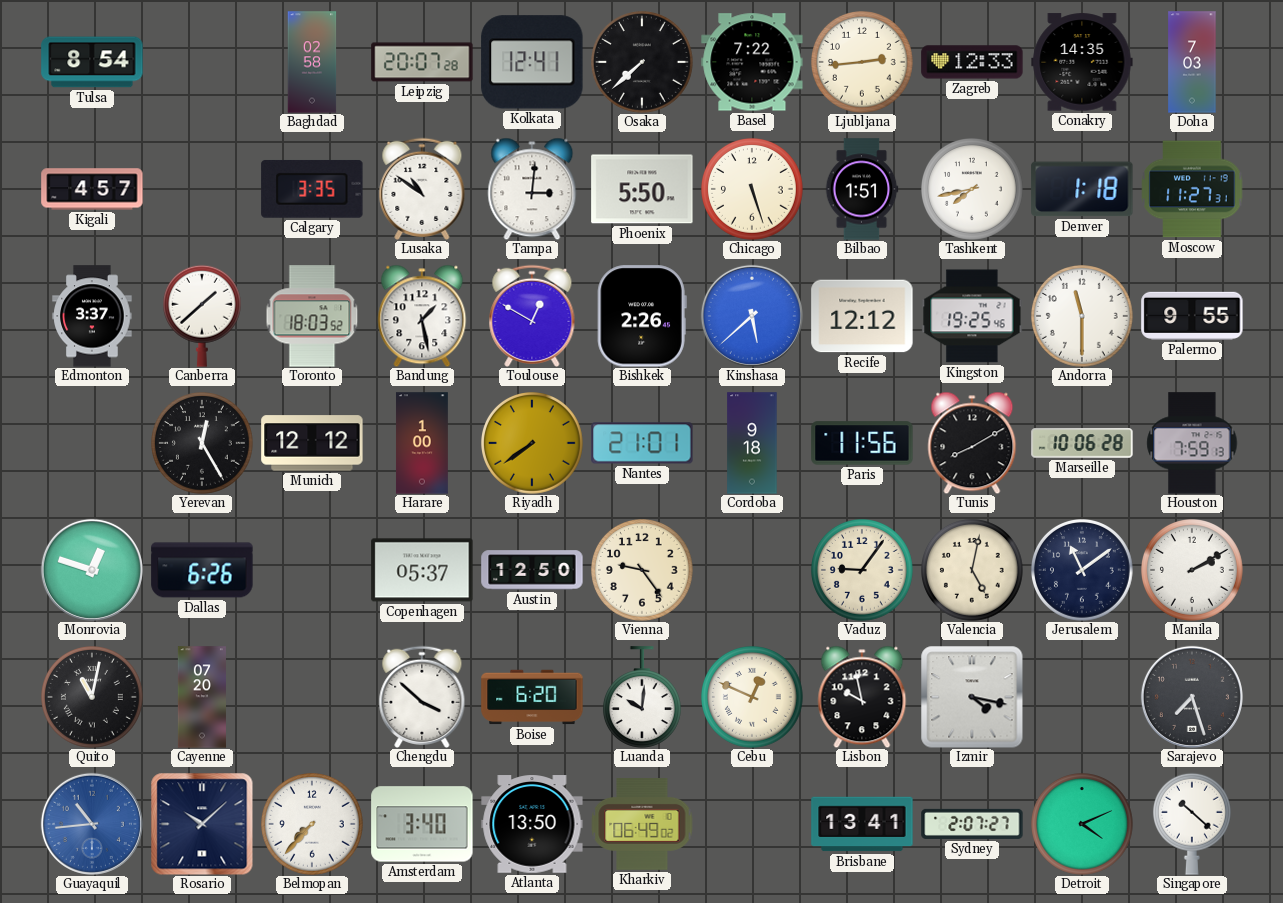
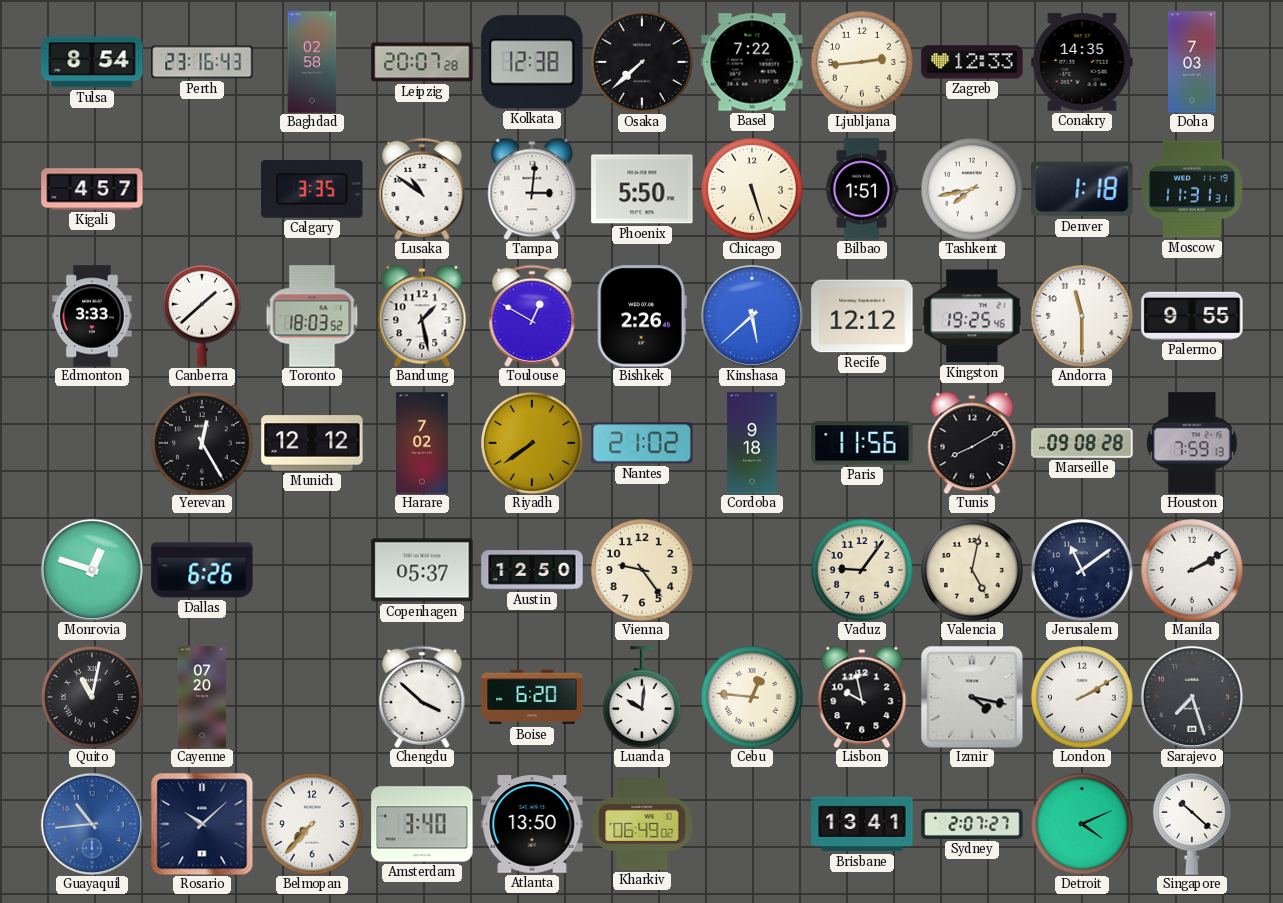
Perth: none -> 23:16
Kolkata: 12:41 -> 12:38
Moscow: 11:27 -> 11:31
Edmonton: 3:37 -> 3:33
Harare: 1:00 -> 7:02
Nantes: 21:01 -> 21:02
Marseille: 10:06 -> 09:08
Cebu: 12:49 -> 12:46
London: none -> 2:10
